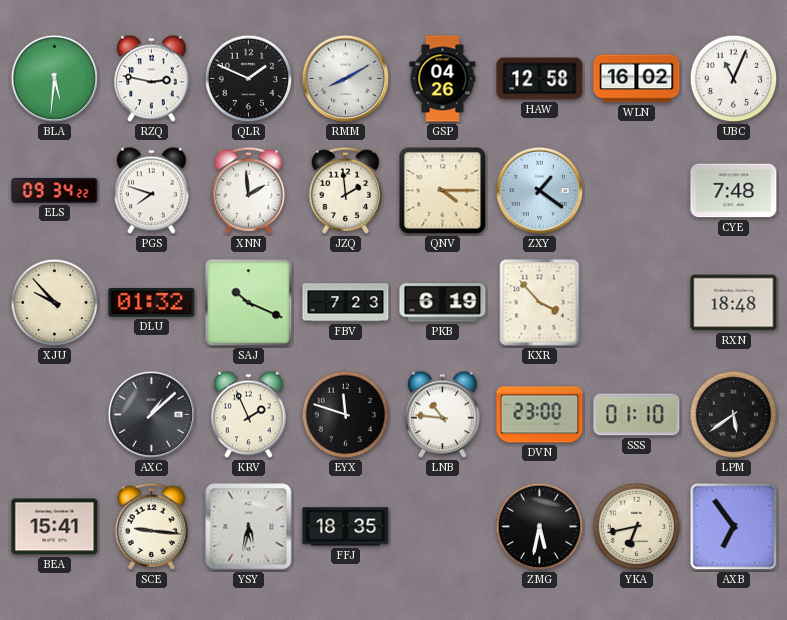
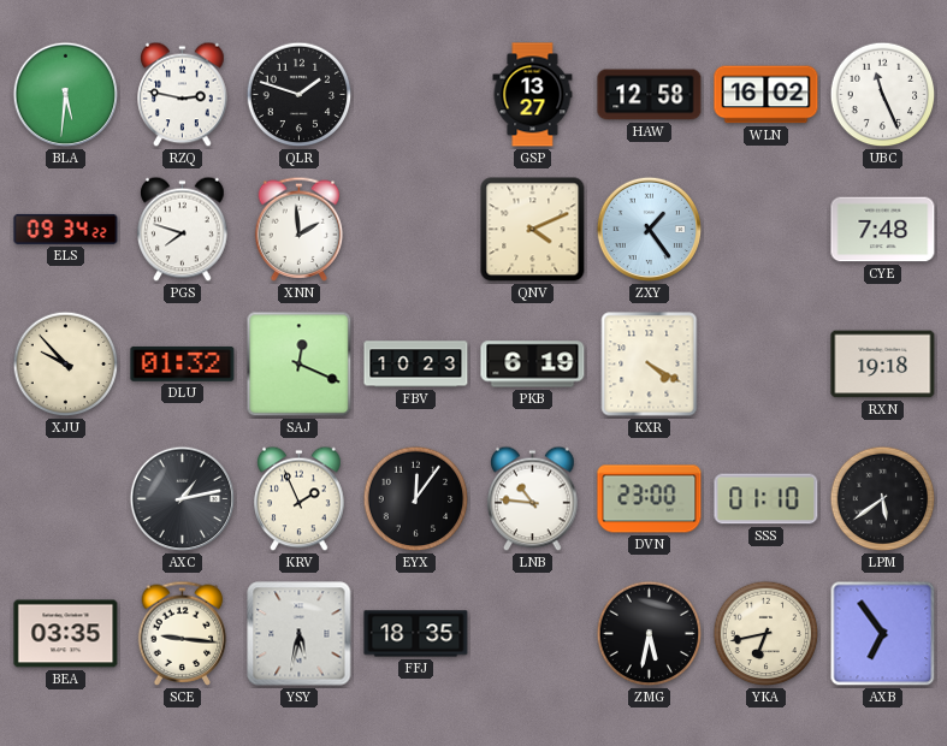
QLR: 1:49 -> 1:48
RMM: 8:10 -> none
GSP: 04:26 -> 13:27
UBC: 11:04 -> 11:26
JZQ: 1:59 -> none
QNV: 4:15 -> 4:11
ZXY: 1:21 -> 1:24
SAJ: 10:19 -> 12:19
FBV: 7:23 -> 10:23
KXR: 3:53 -> 4:20
RXN: 18:48 -> 19:18
AXC: 1:08 -> 1:13
EYX: 11:48 -> 12:06
BEA: 15:41 -> 03:35
